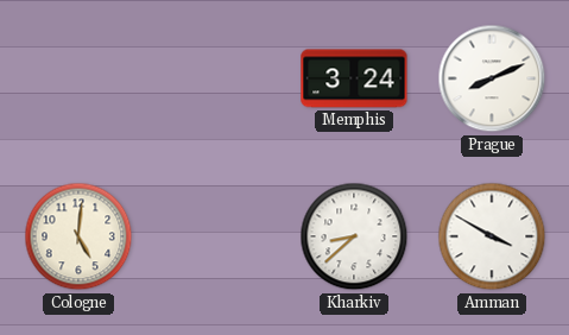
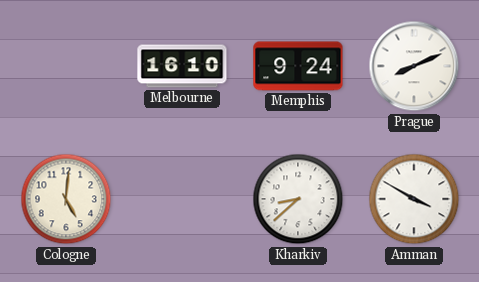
Melbourne: none -> 16:10
Memphis: 3:24 -> 9:24
